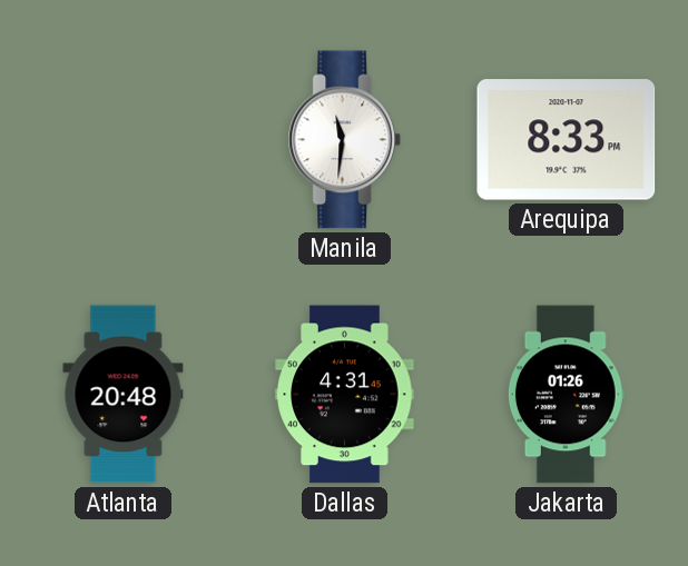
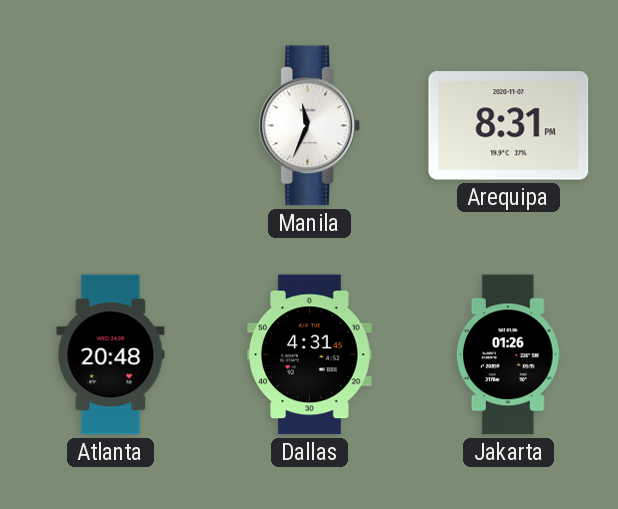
Manila: 11:31 -> 11:34
Arequipa: 8:33 -> 8:31
